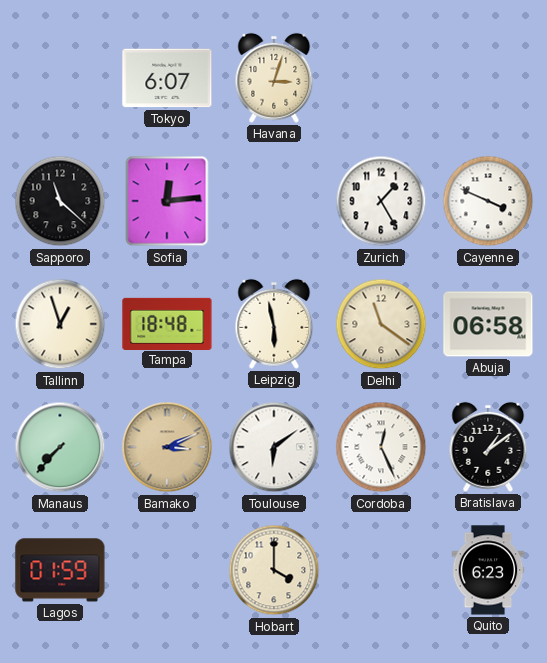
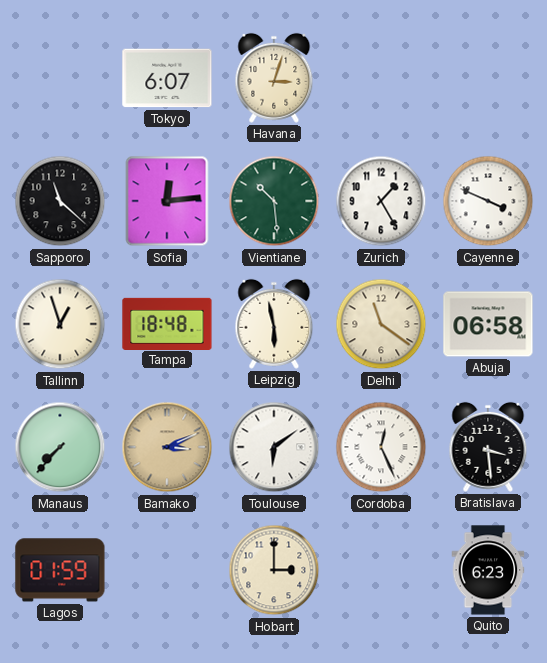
Vientiane: none -> 10:29
Bratislava: 1:09 -> 3:29
Hobart: 4:00 -> 3:00
